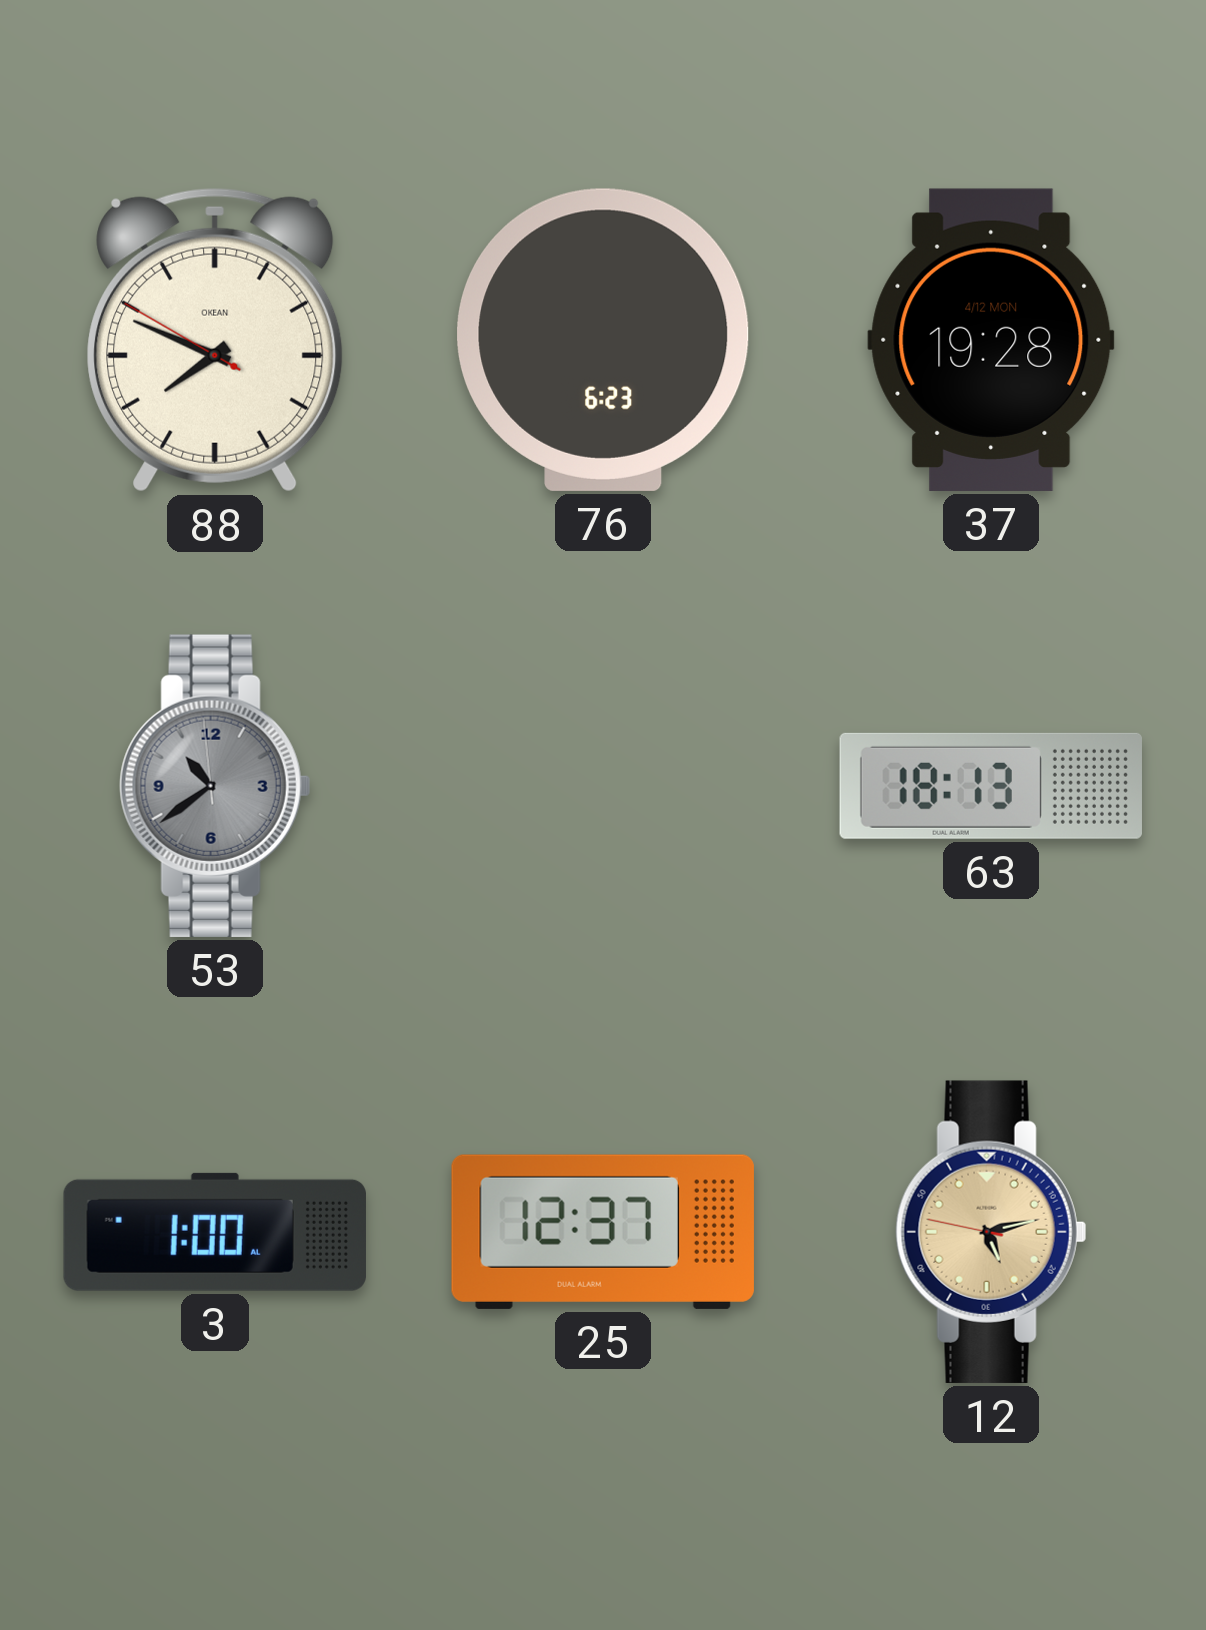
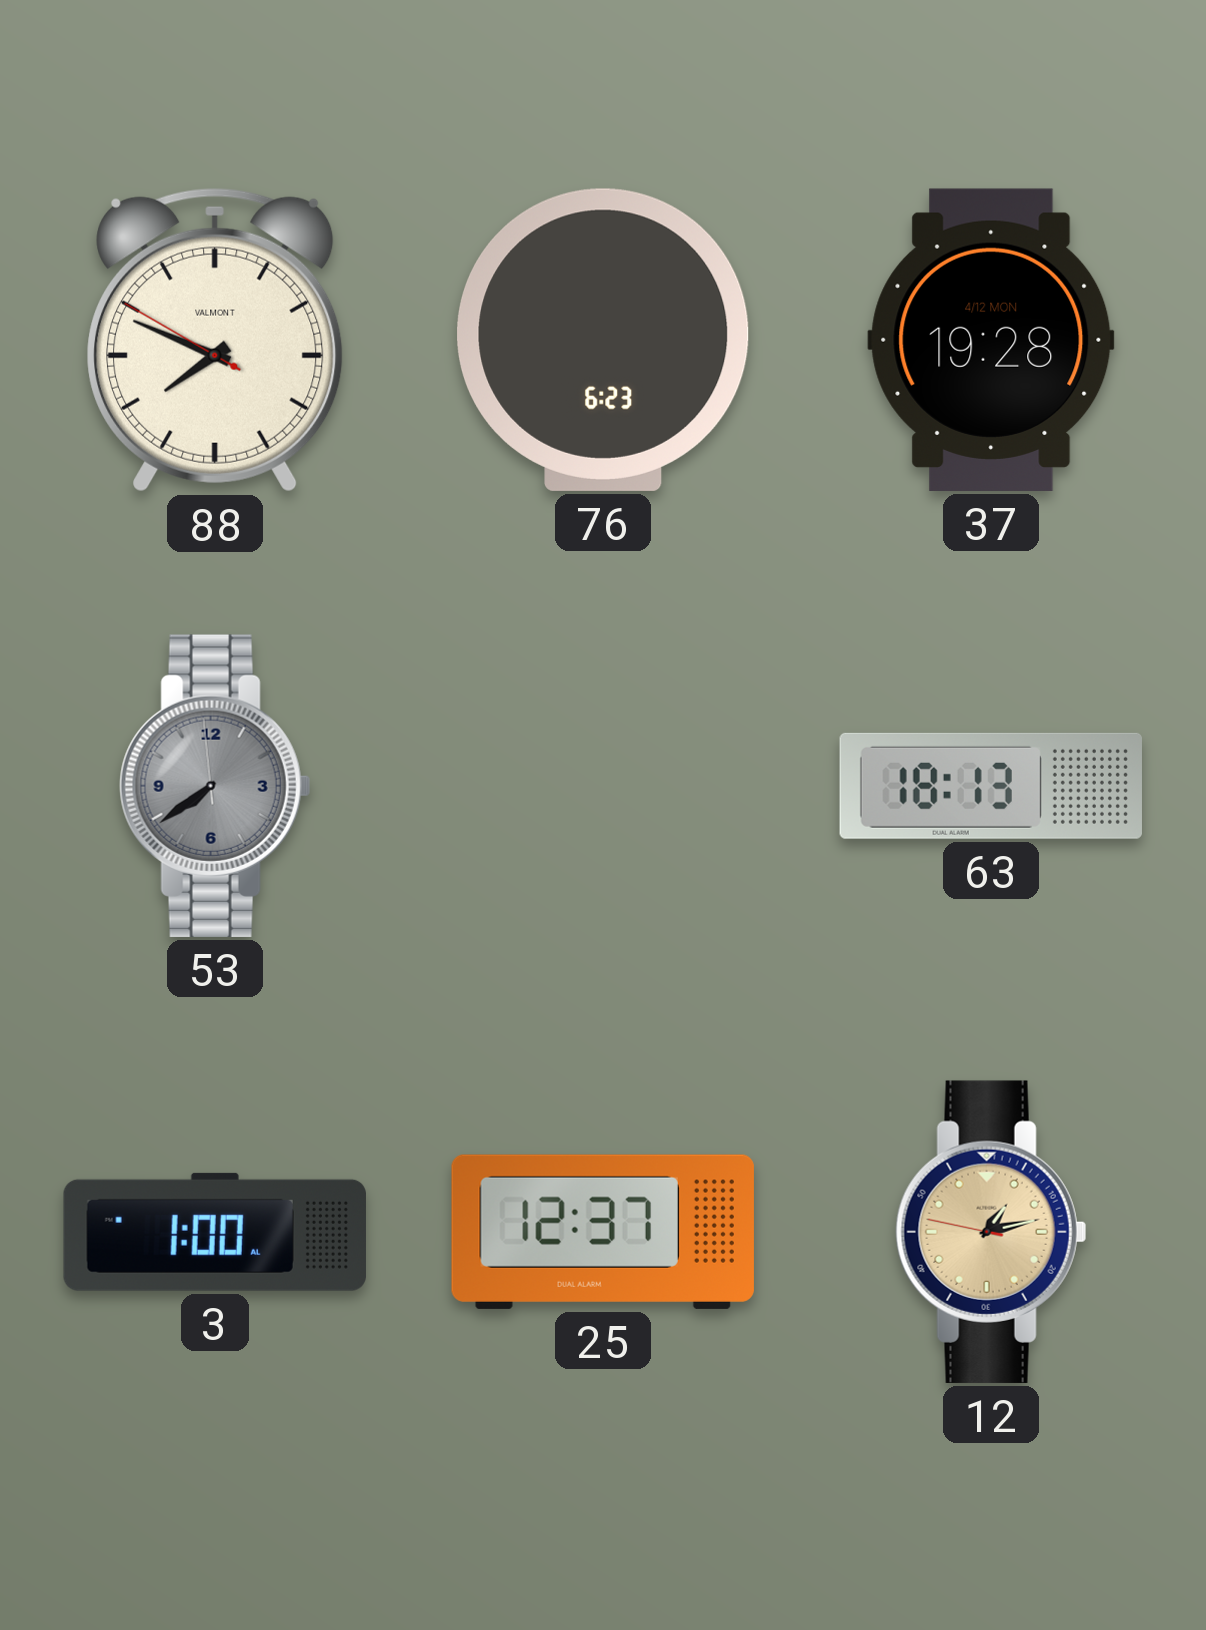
88 brand: OKEAN -> VALMONT
53: 10:38 -> 7:38
12: 5:12 -> 1:12
